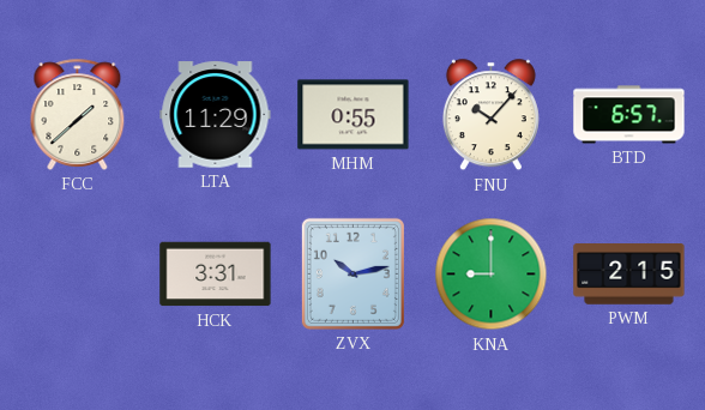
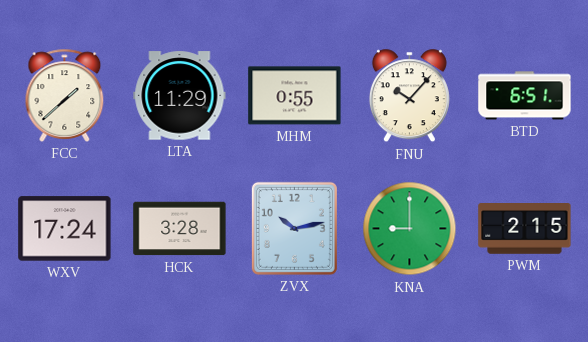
BTD: 6:57 -> 6:51
WXV: none -> 17:24
HCK: 3:31 -> 3:28
